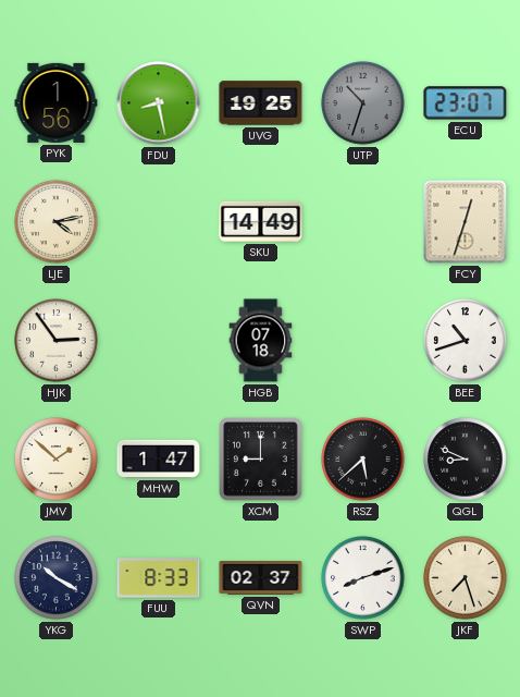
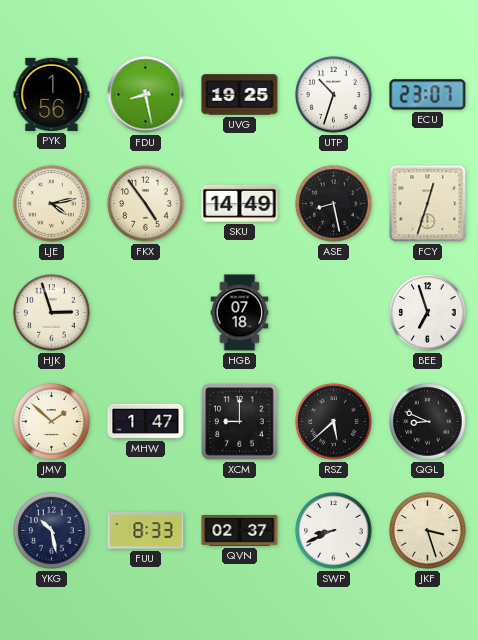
UTP dial: grey -> white
FKX: none -> 4:54
ASE: none -> 8:28
HJK: 2:54 -> 2:57
BEE: 10:42 -> 6:57
YKG: 10:20 -> 10:28
SWP: 8:12 -> 8:41
JKF: 7:27 -> 3:27
